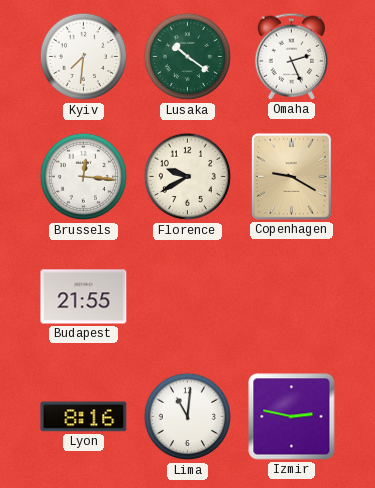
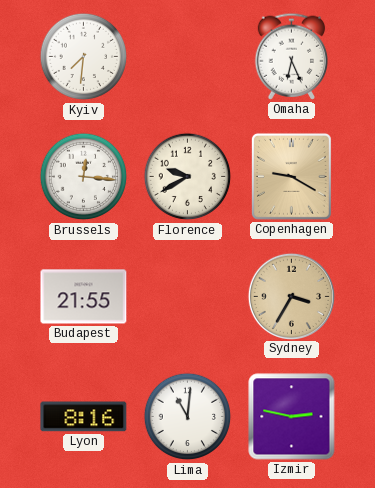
Lusaka: 10:21 -> none
Omaha: 2:26 -> 6:26
Sydney: none -> 3:35
